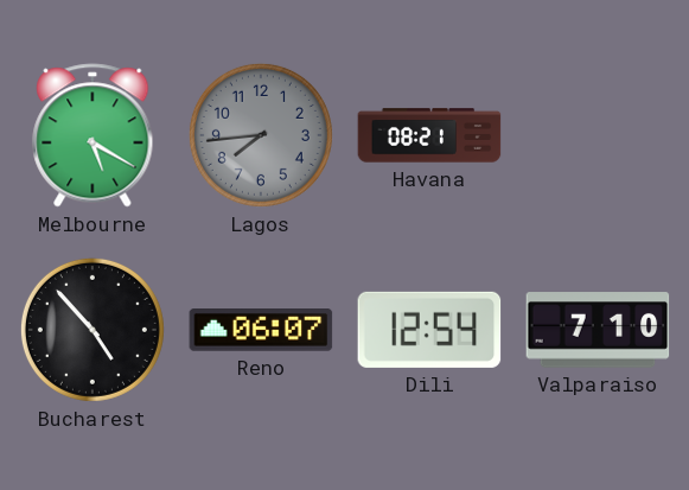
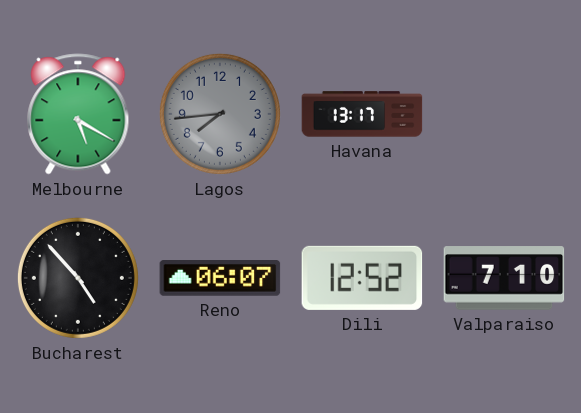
Havana: 08:21 -> 13:17
Dili: 12:54 -> 12:52
